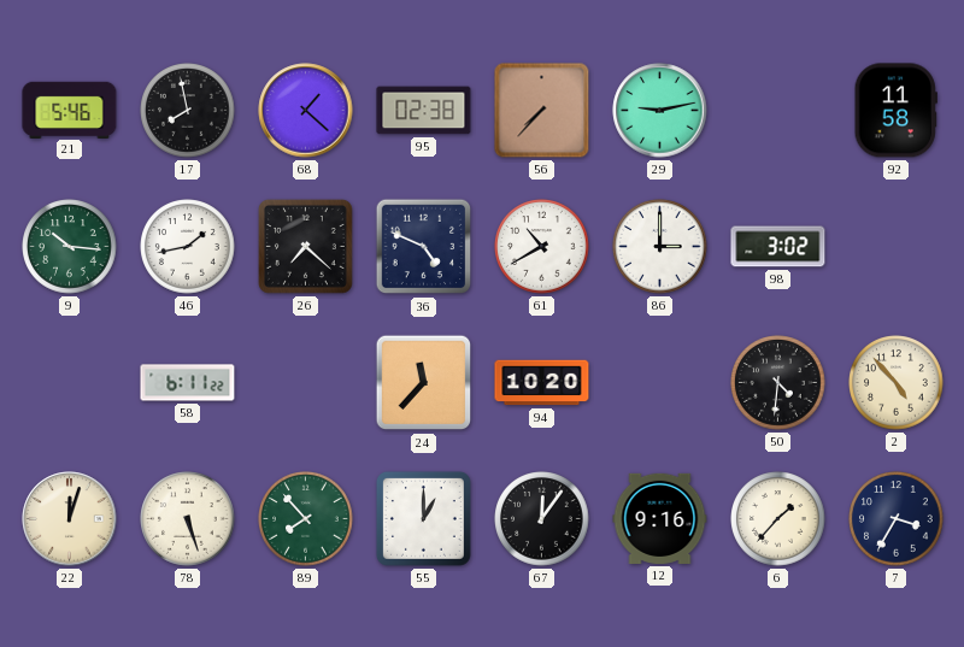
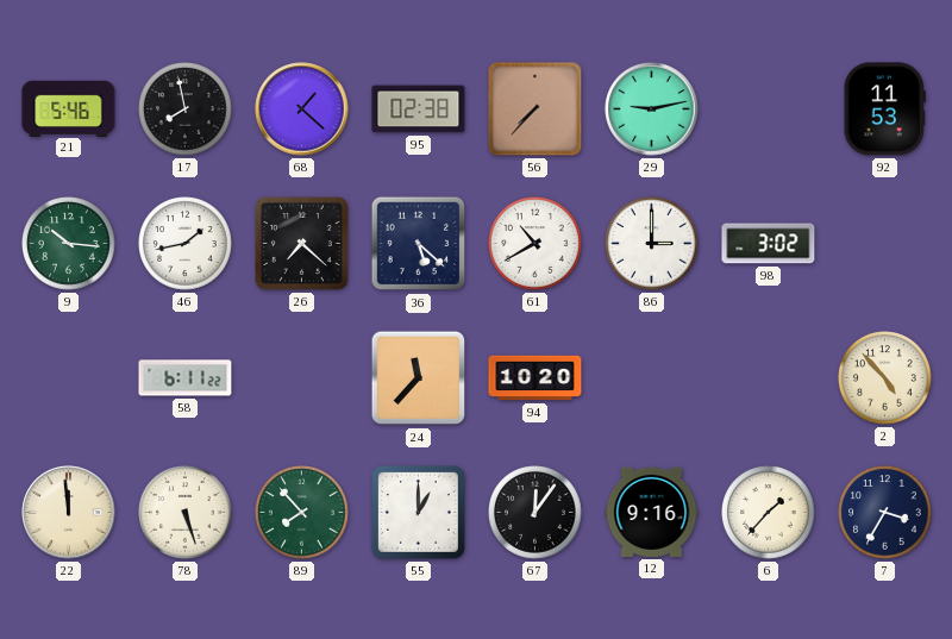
92: 11:58 -> 11:53
36: 4:49 -> 5:22
50: 4:31 -> none
22: 12:03 -> 11:59
